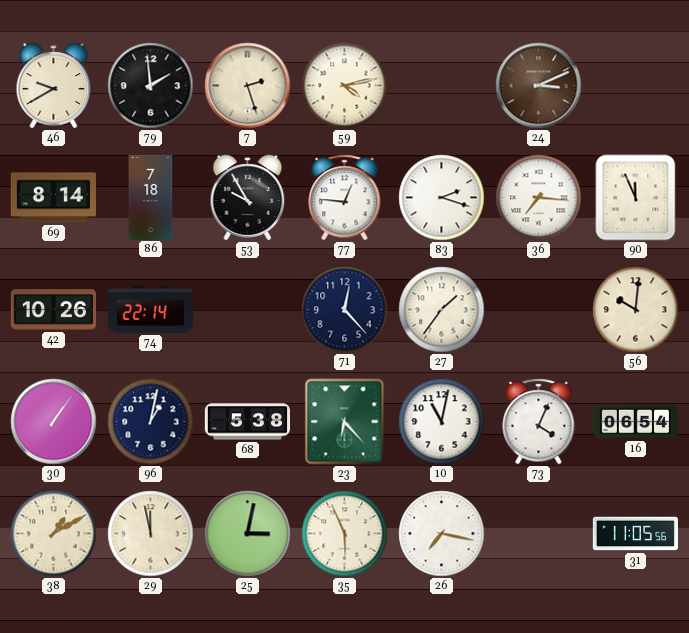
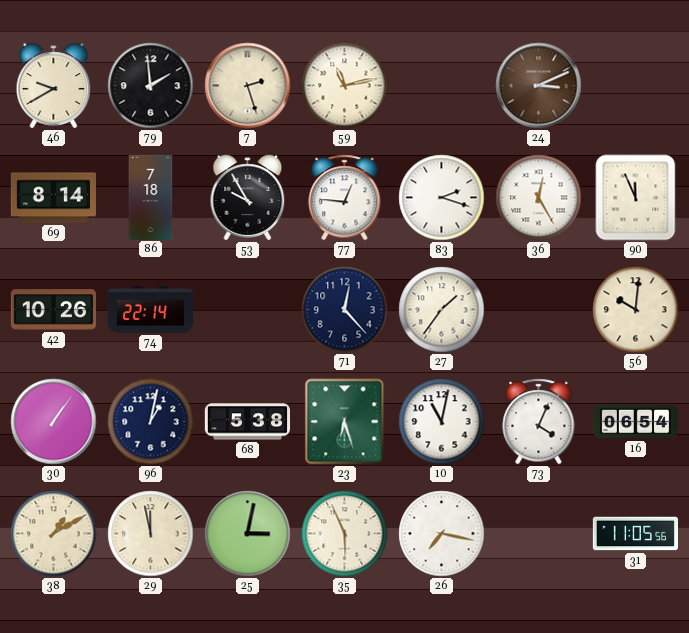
59: 4:13 -> 11:13
36: 7:16 -> 12:25
23: 6:23 -> 6:27
